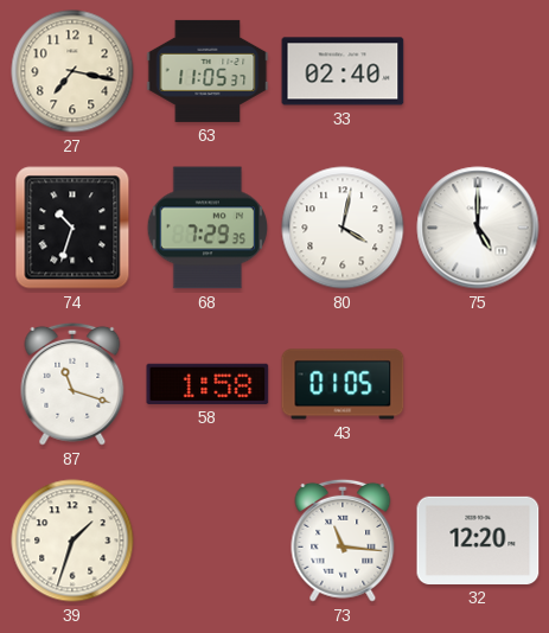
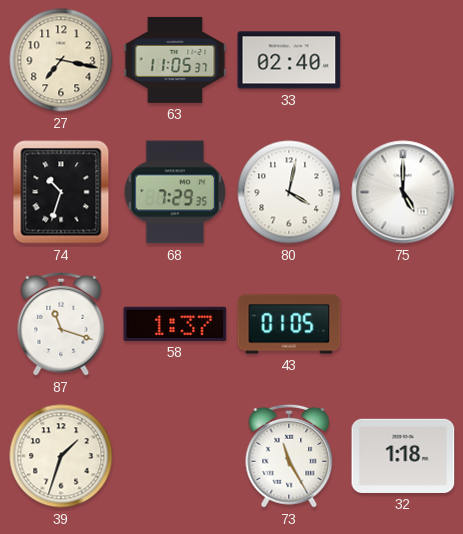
58: 1:58 -> 1:37
73: 11:16 -> 11:25
32: 12:20 -> 1:18
